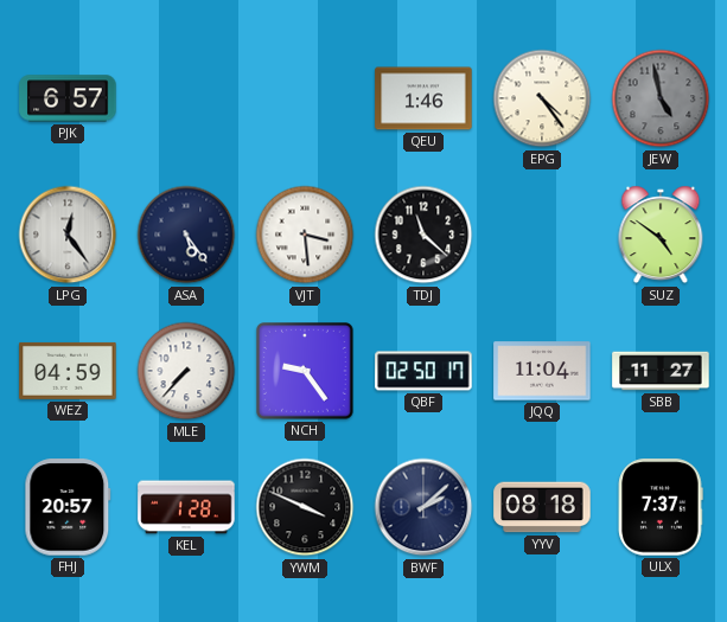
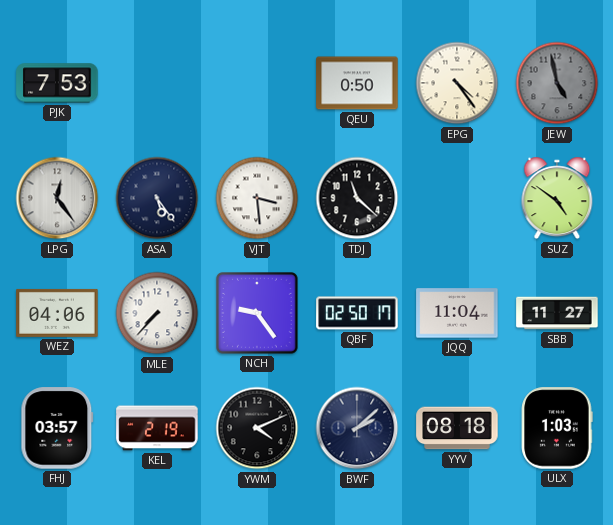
PJK: 6:57 -> 7:53
QEU: 1:46 -> 0:50
WEZ: 04:59 -> 04:06
FHJ: 20:57 -> 03:57
KEL: 1:28 -> 2:19
YWM: 3:49 -> 4:11
ULX: 7:37 -> 1:03
